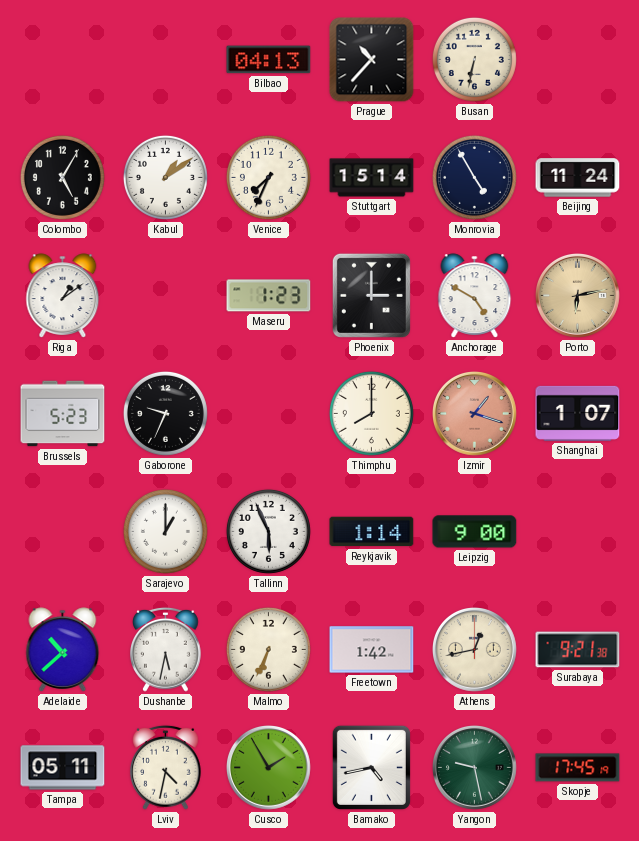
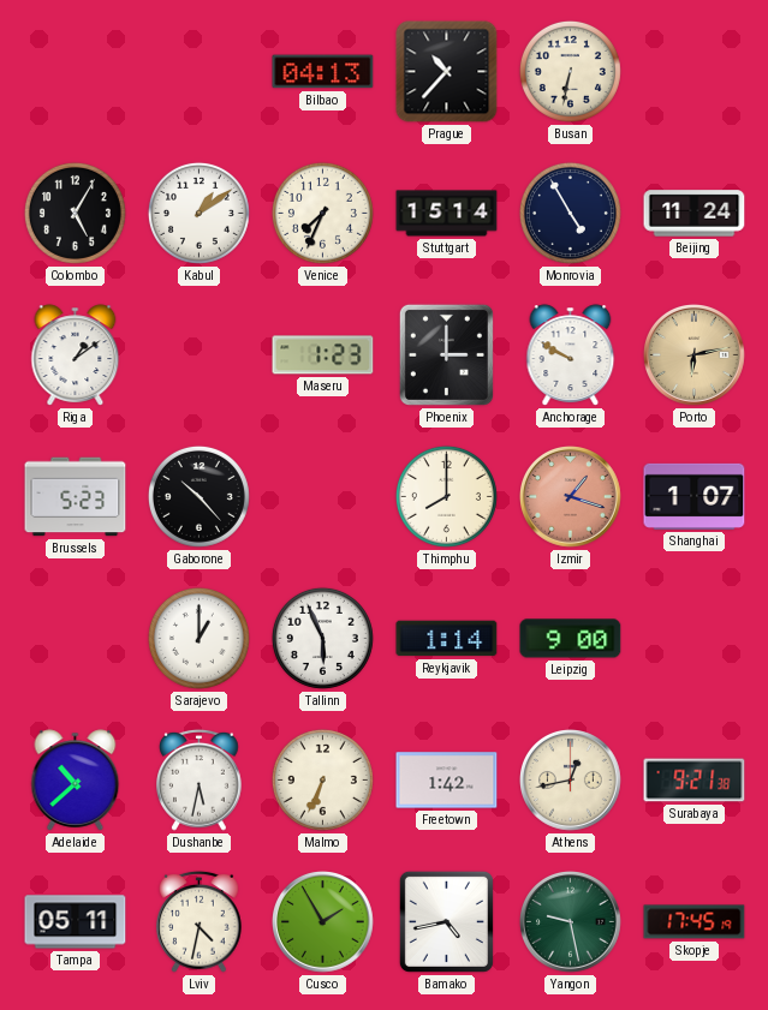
Anchorage: 4:50 -> 9:50
Gaborone: 9:34 -> 10:23
